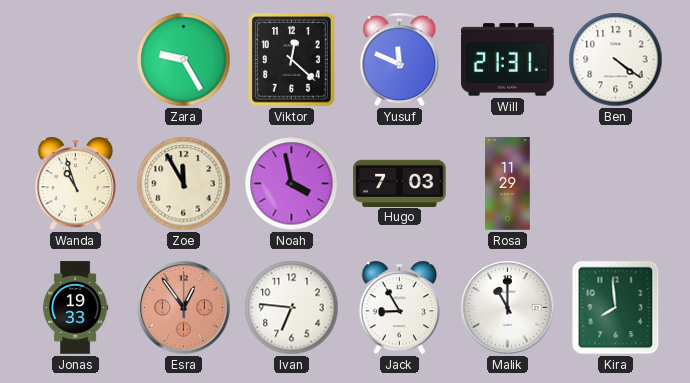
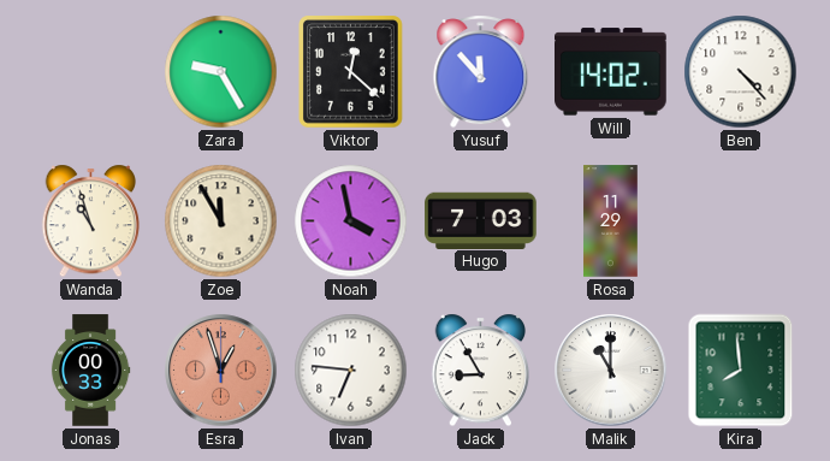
Yusuf: 11:49 -> 11:53
Will: 21:31 -> 14:02
Ben: 4:21 -> 4:23
Jonas: 19:33 -> 00:33
Esra: 12:54 -> 12:57
